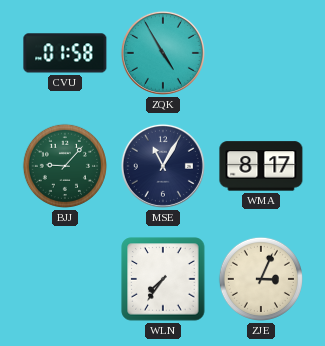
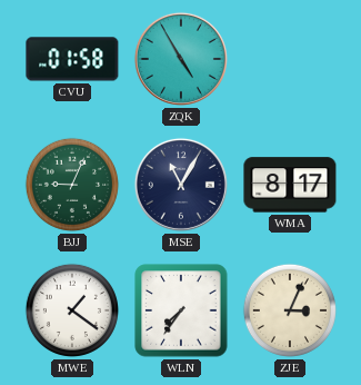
BJJ: 9:07 -> 9:04
MWE: none -> 1:21
